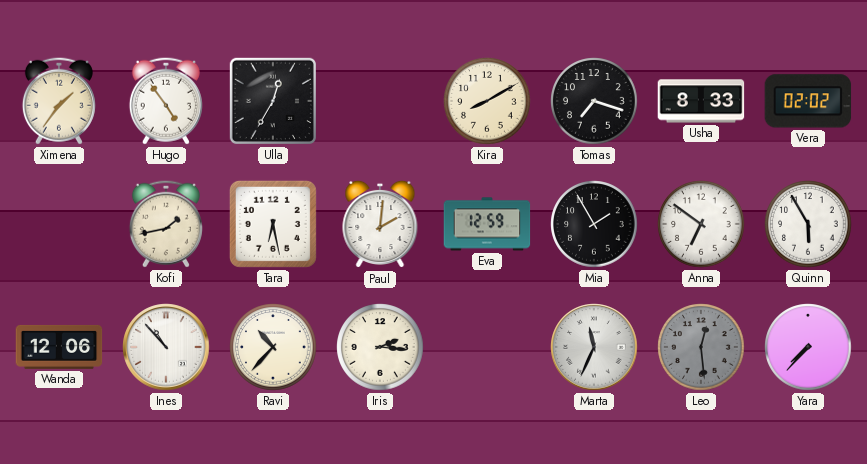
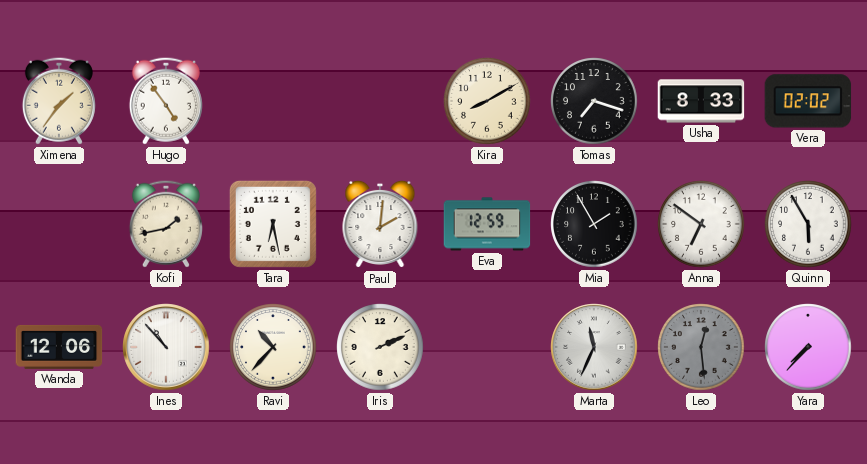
Ulla: 12:35 -> none
Iris: 2:16 -> 2:11
